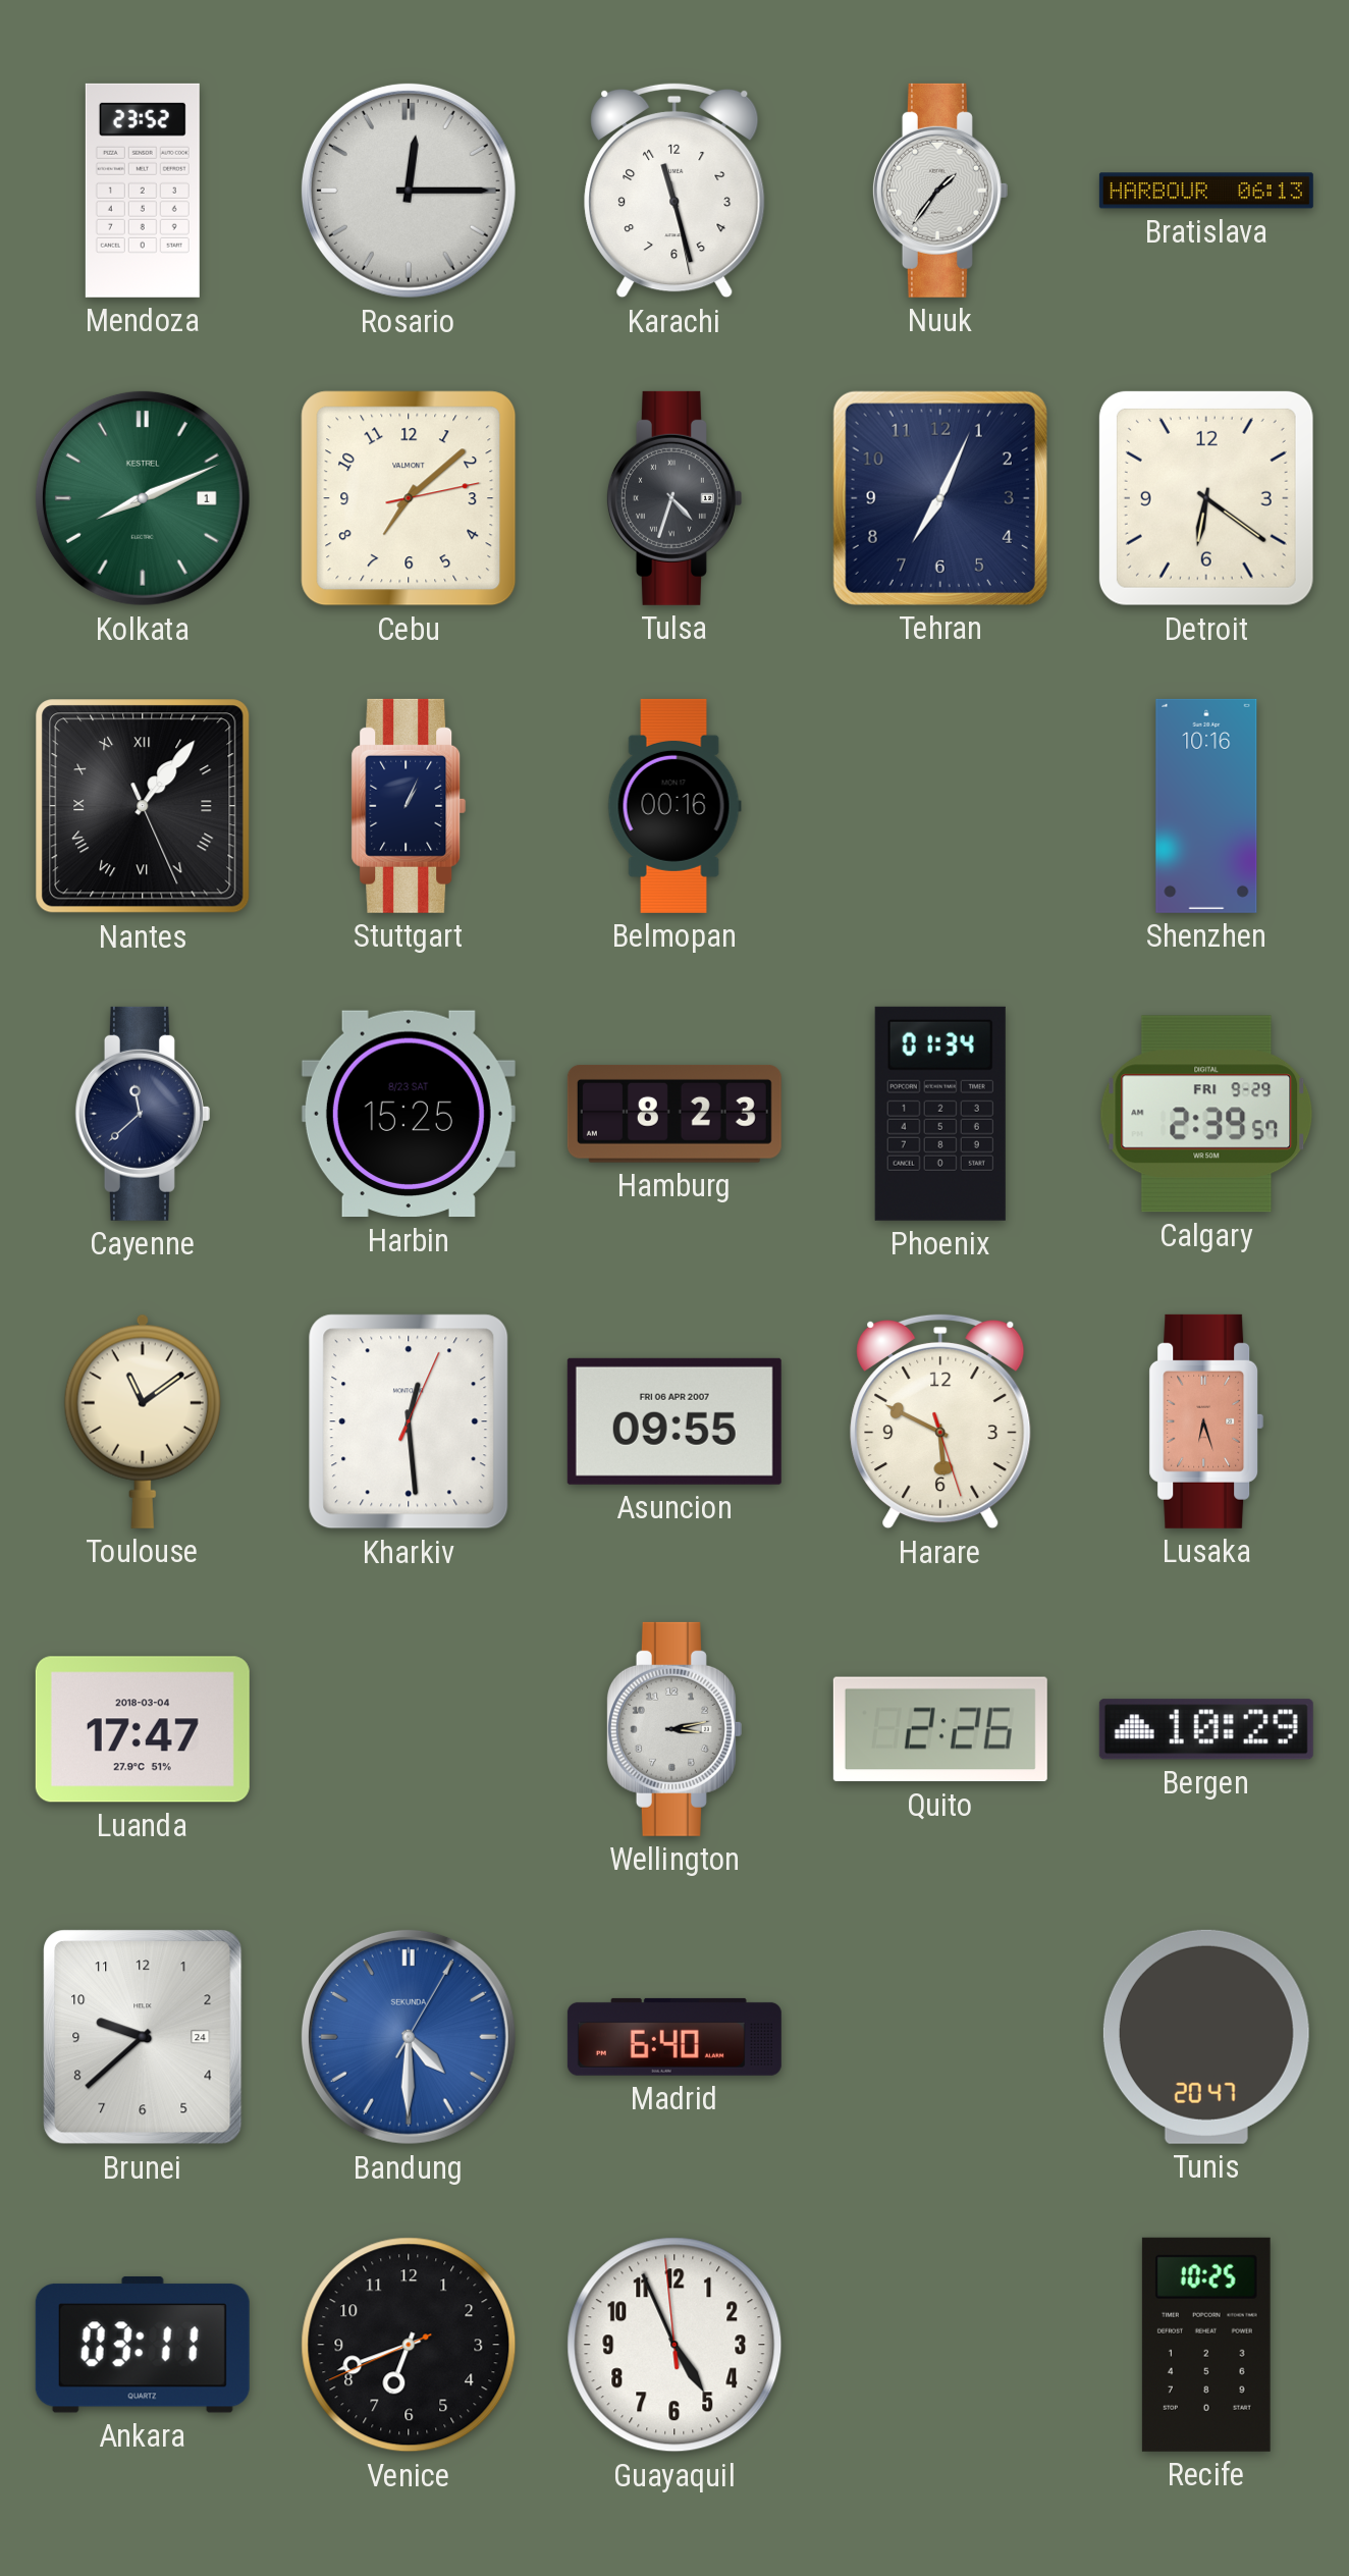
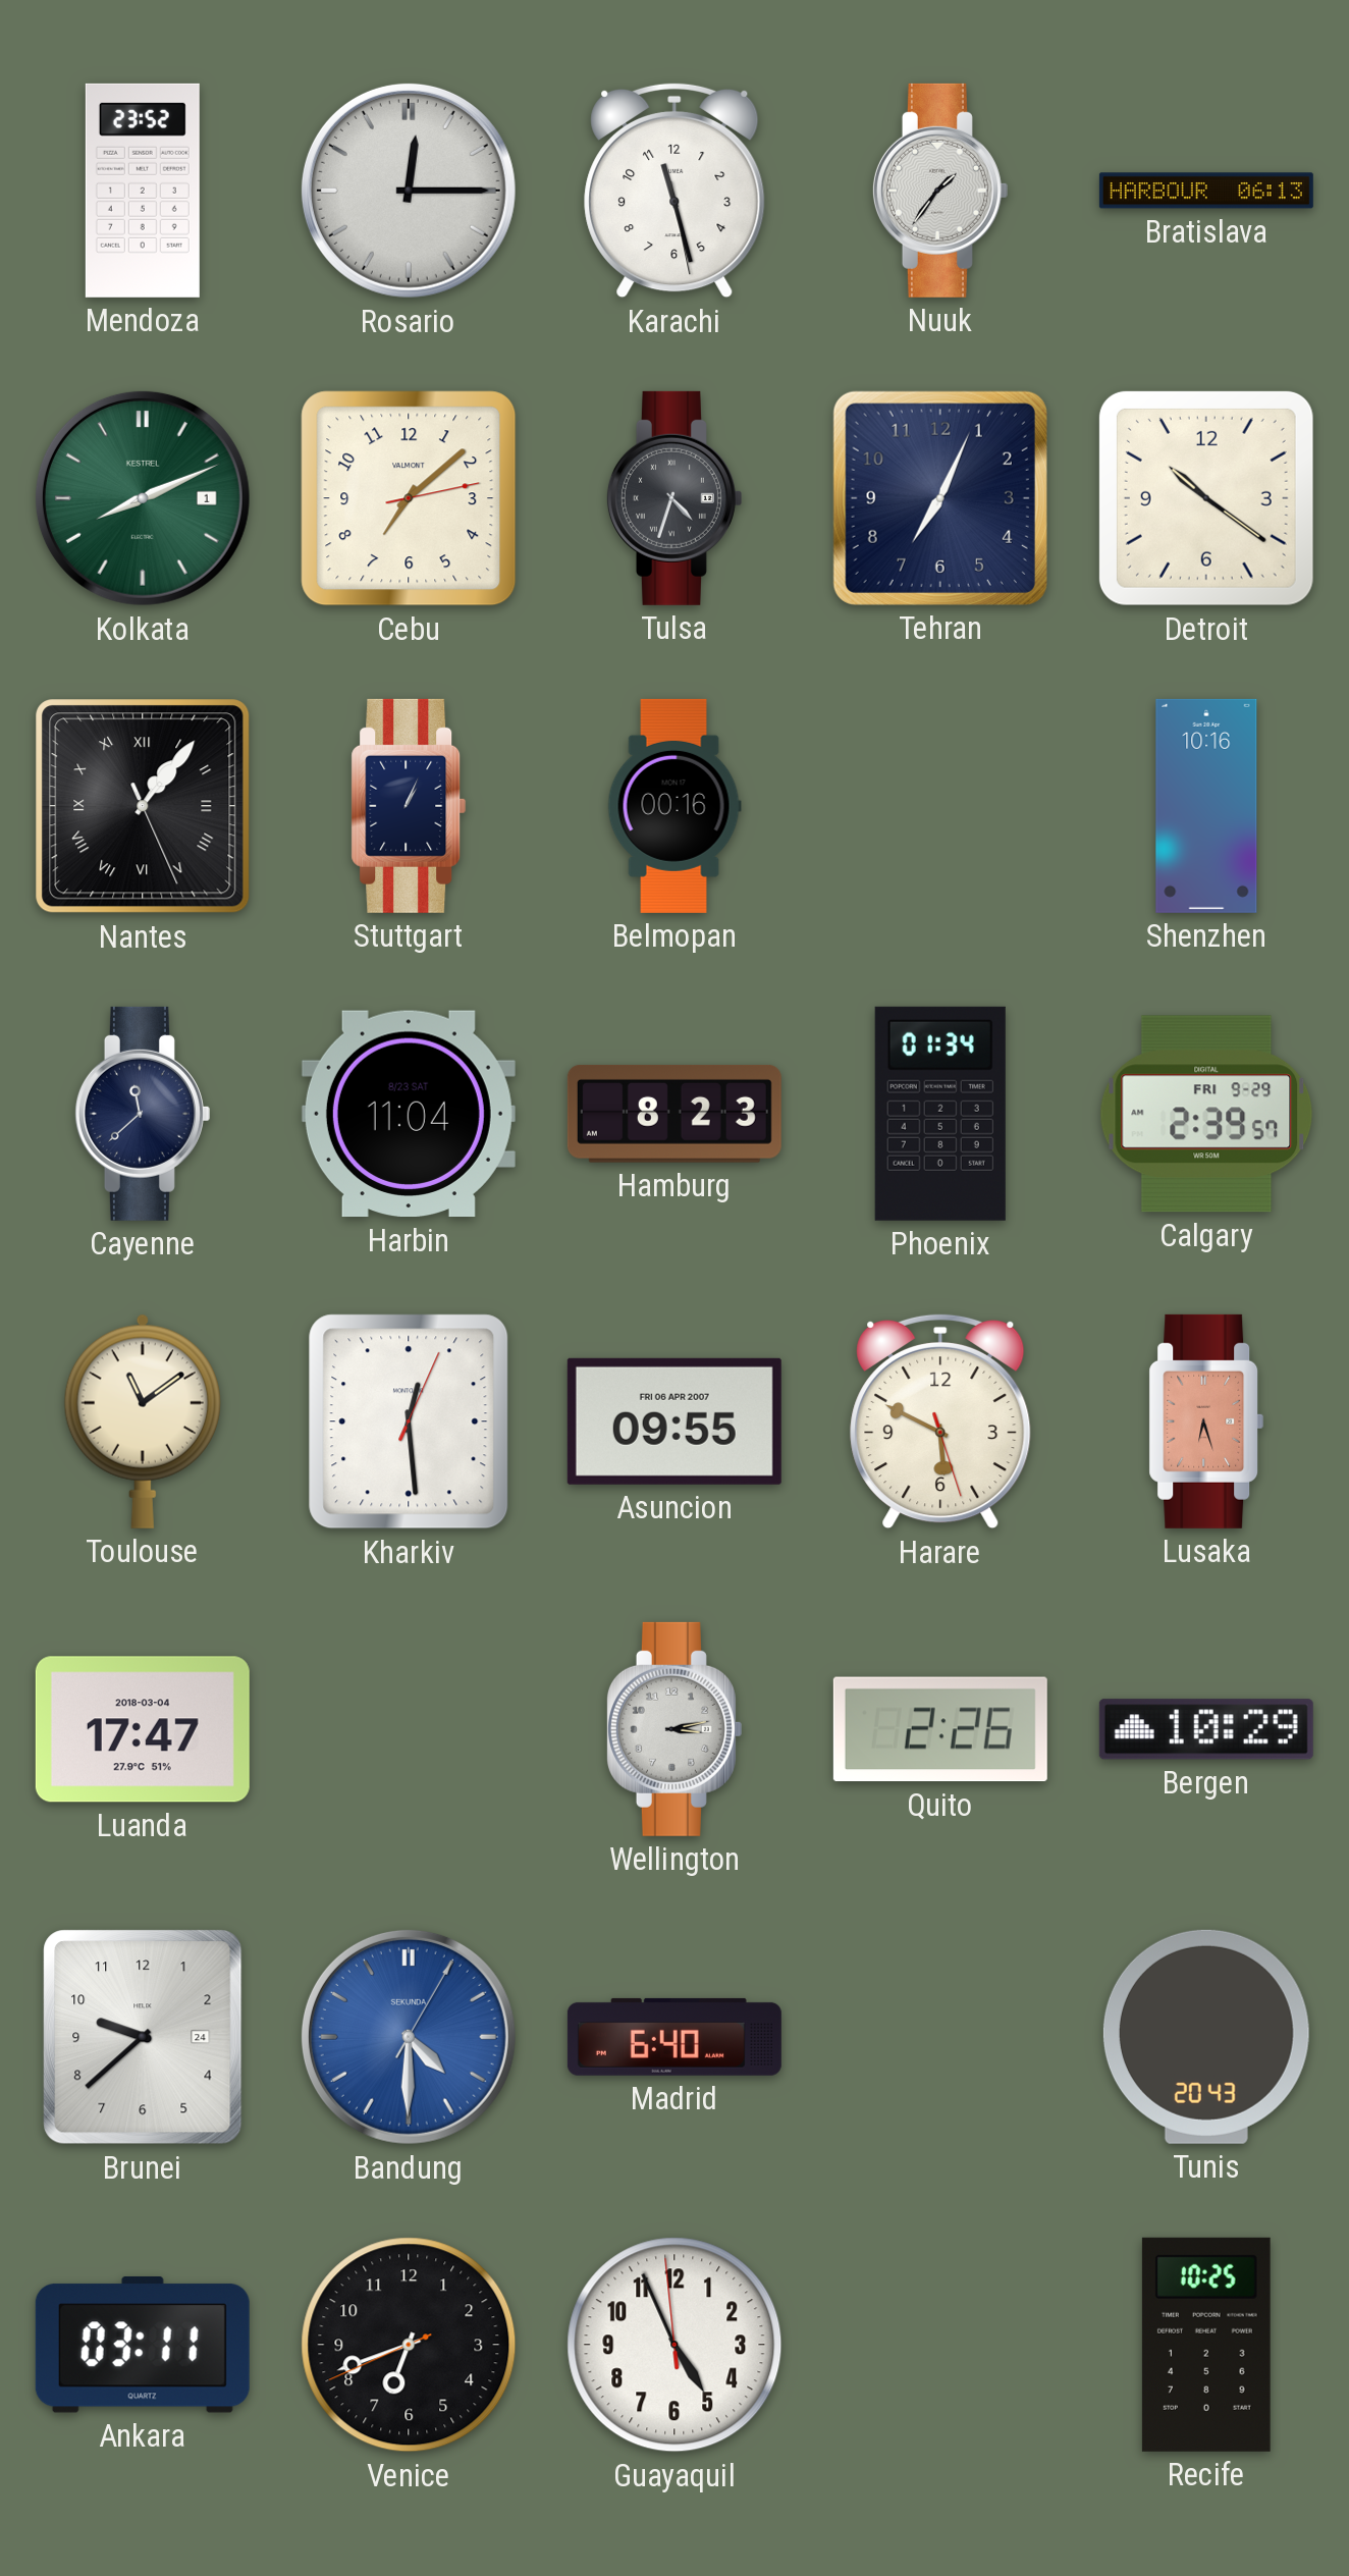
Detroit: 6:21 -> 10:21
Harbin: 15:25 -> 11:04
Tunis: 20:47 -> 20:43
